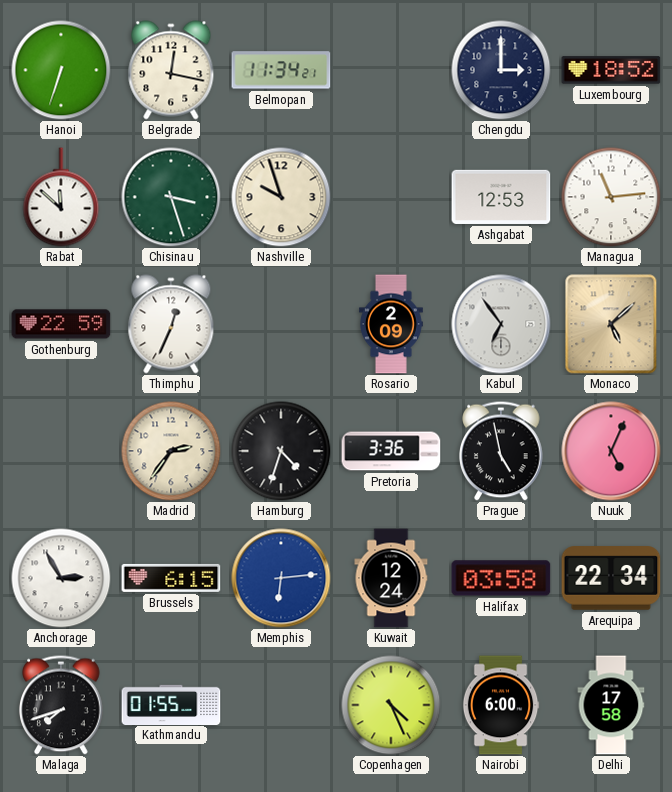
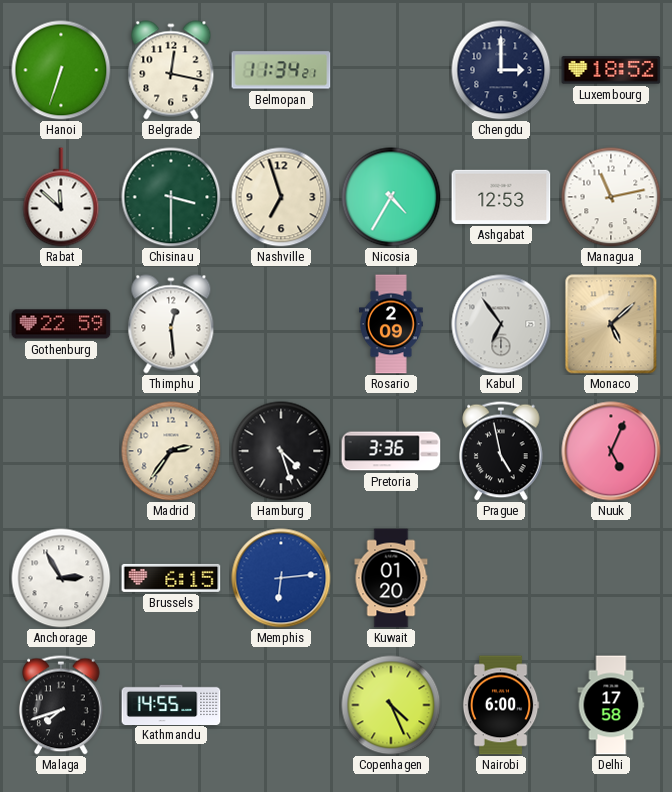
Chisinau: 3:27 -> 3:30
Nashville: 9:57 -> 6:57
Nicosia: none -> 4:35
Managua: 11:14 -> 11:13
Thimphu: 12:34 -> 12:29
Hamburg: 4:33 -> 4:27
Kuwait: 12:24 -> 01:20
Halifax: 03:58 -> none
Arequipa: 22:34 -> none
Kathmandu: 01:55 -> 14:55
